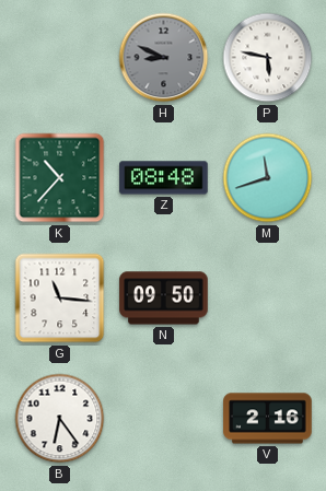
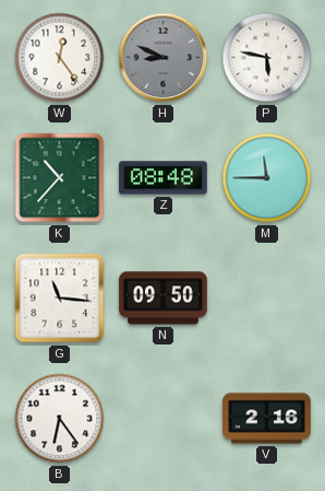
W: none -> 12:24
M: 11:42 -> 11:45
